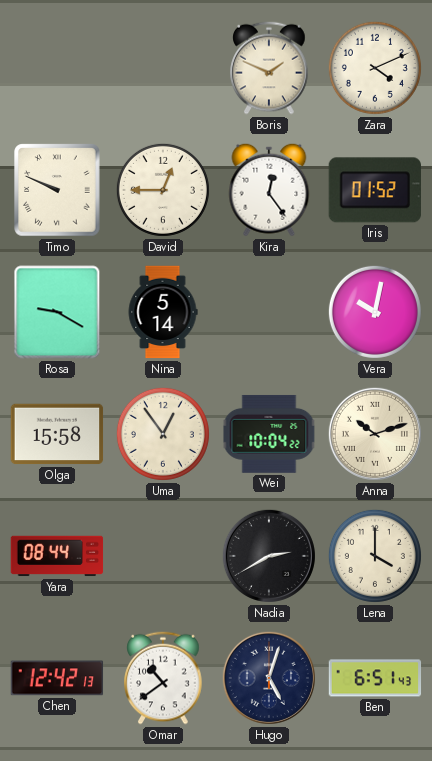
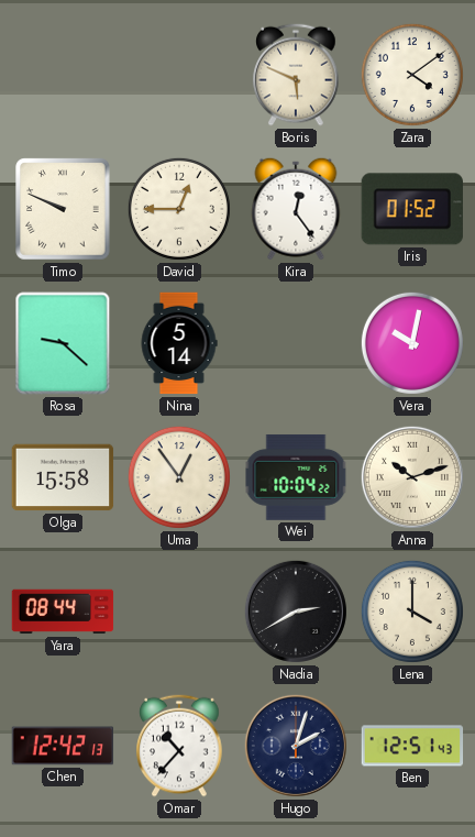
Boris: 1:49 -> 5:49
Zara: 4:11 -> 4:09
Rosa: 9:20 -> 9:22
Omar: 10:39 -> 10:37
Hugo: 5:03 -> 2:03
Ben: 6:51 -> 12:51
